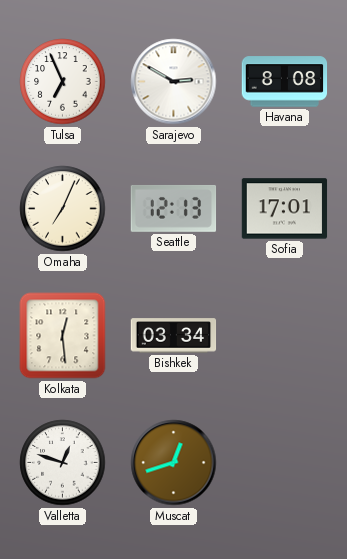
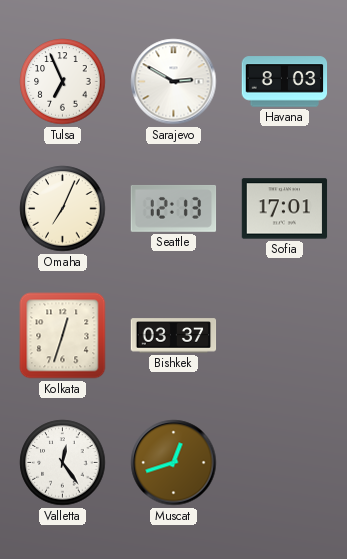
Havana: 8:08 -> 8:03
Kolkata: 12:29 -> 12:33
Bishkek: 03:34 -> 03:37
Valletta: 12:48 -> 12:24
